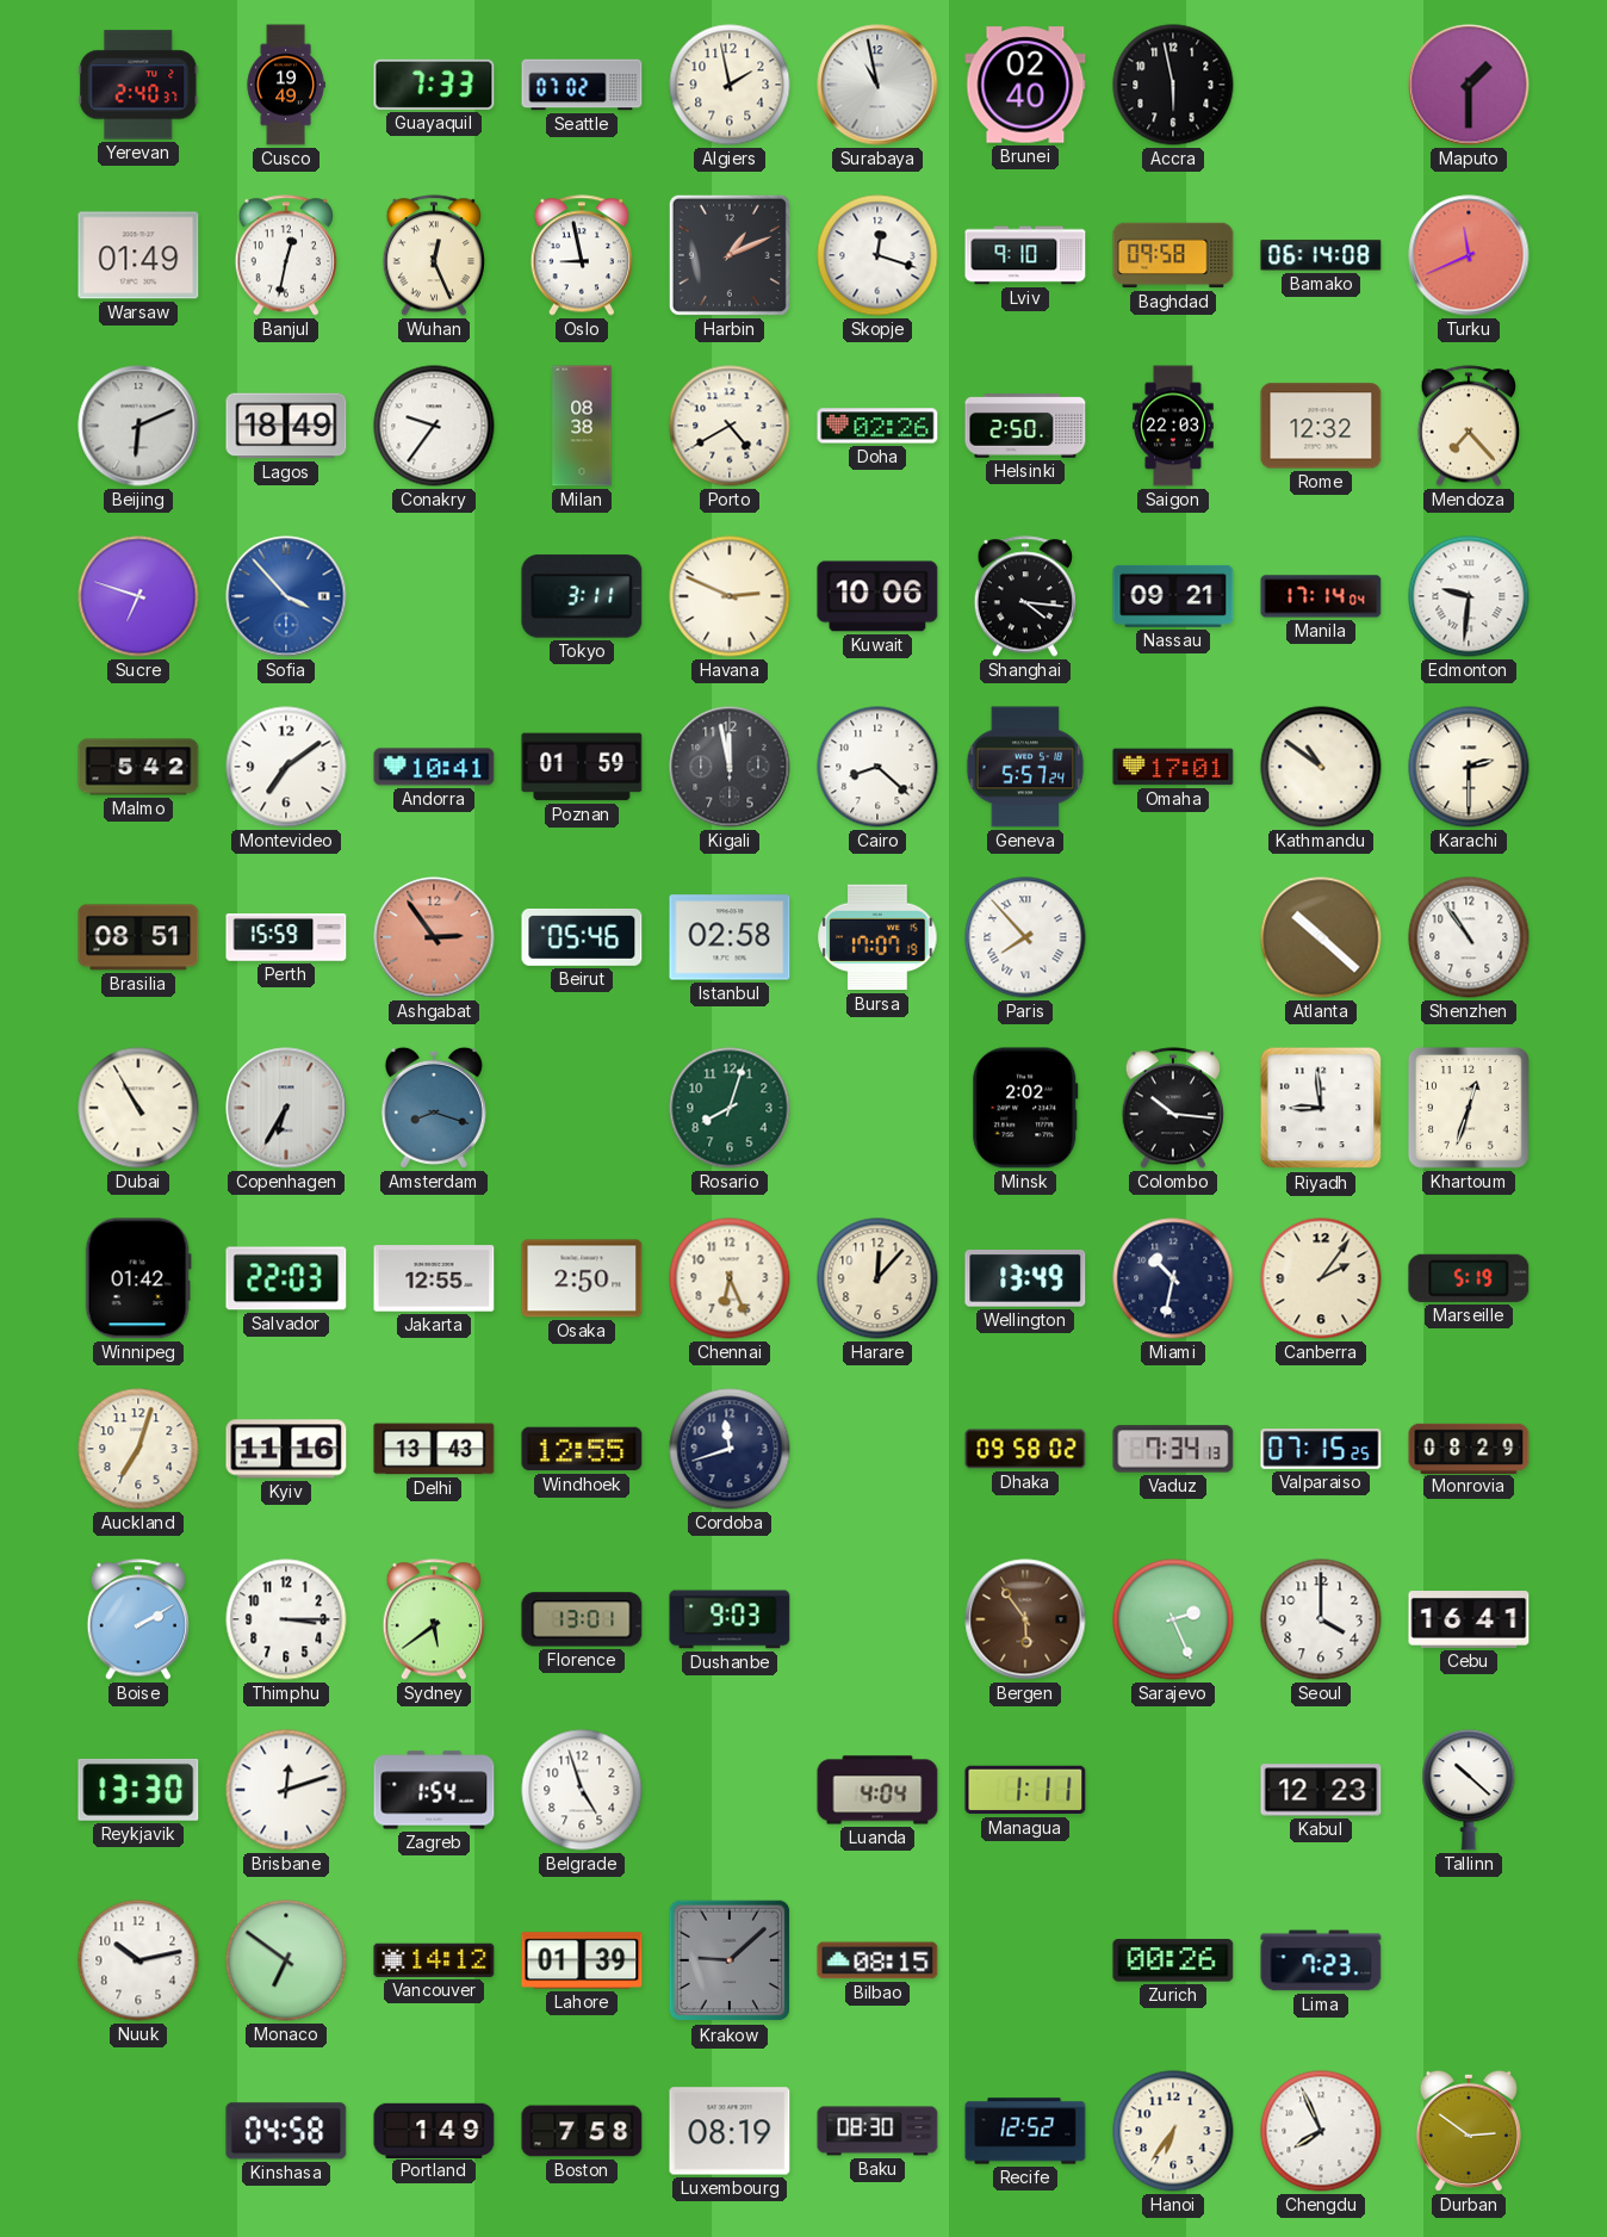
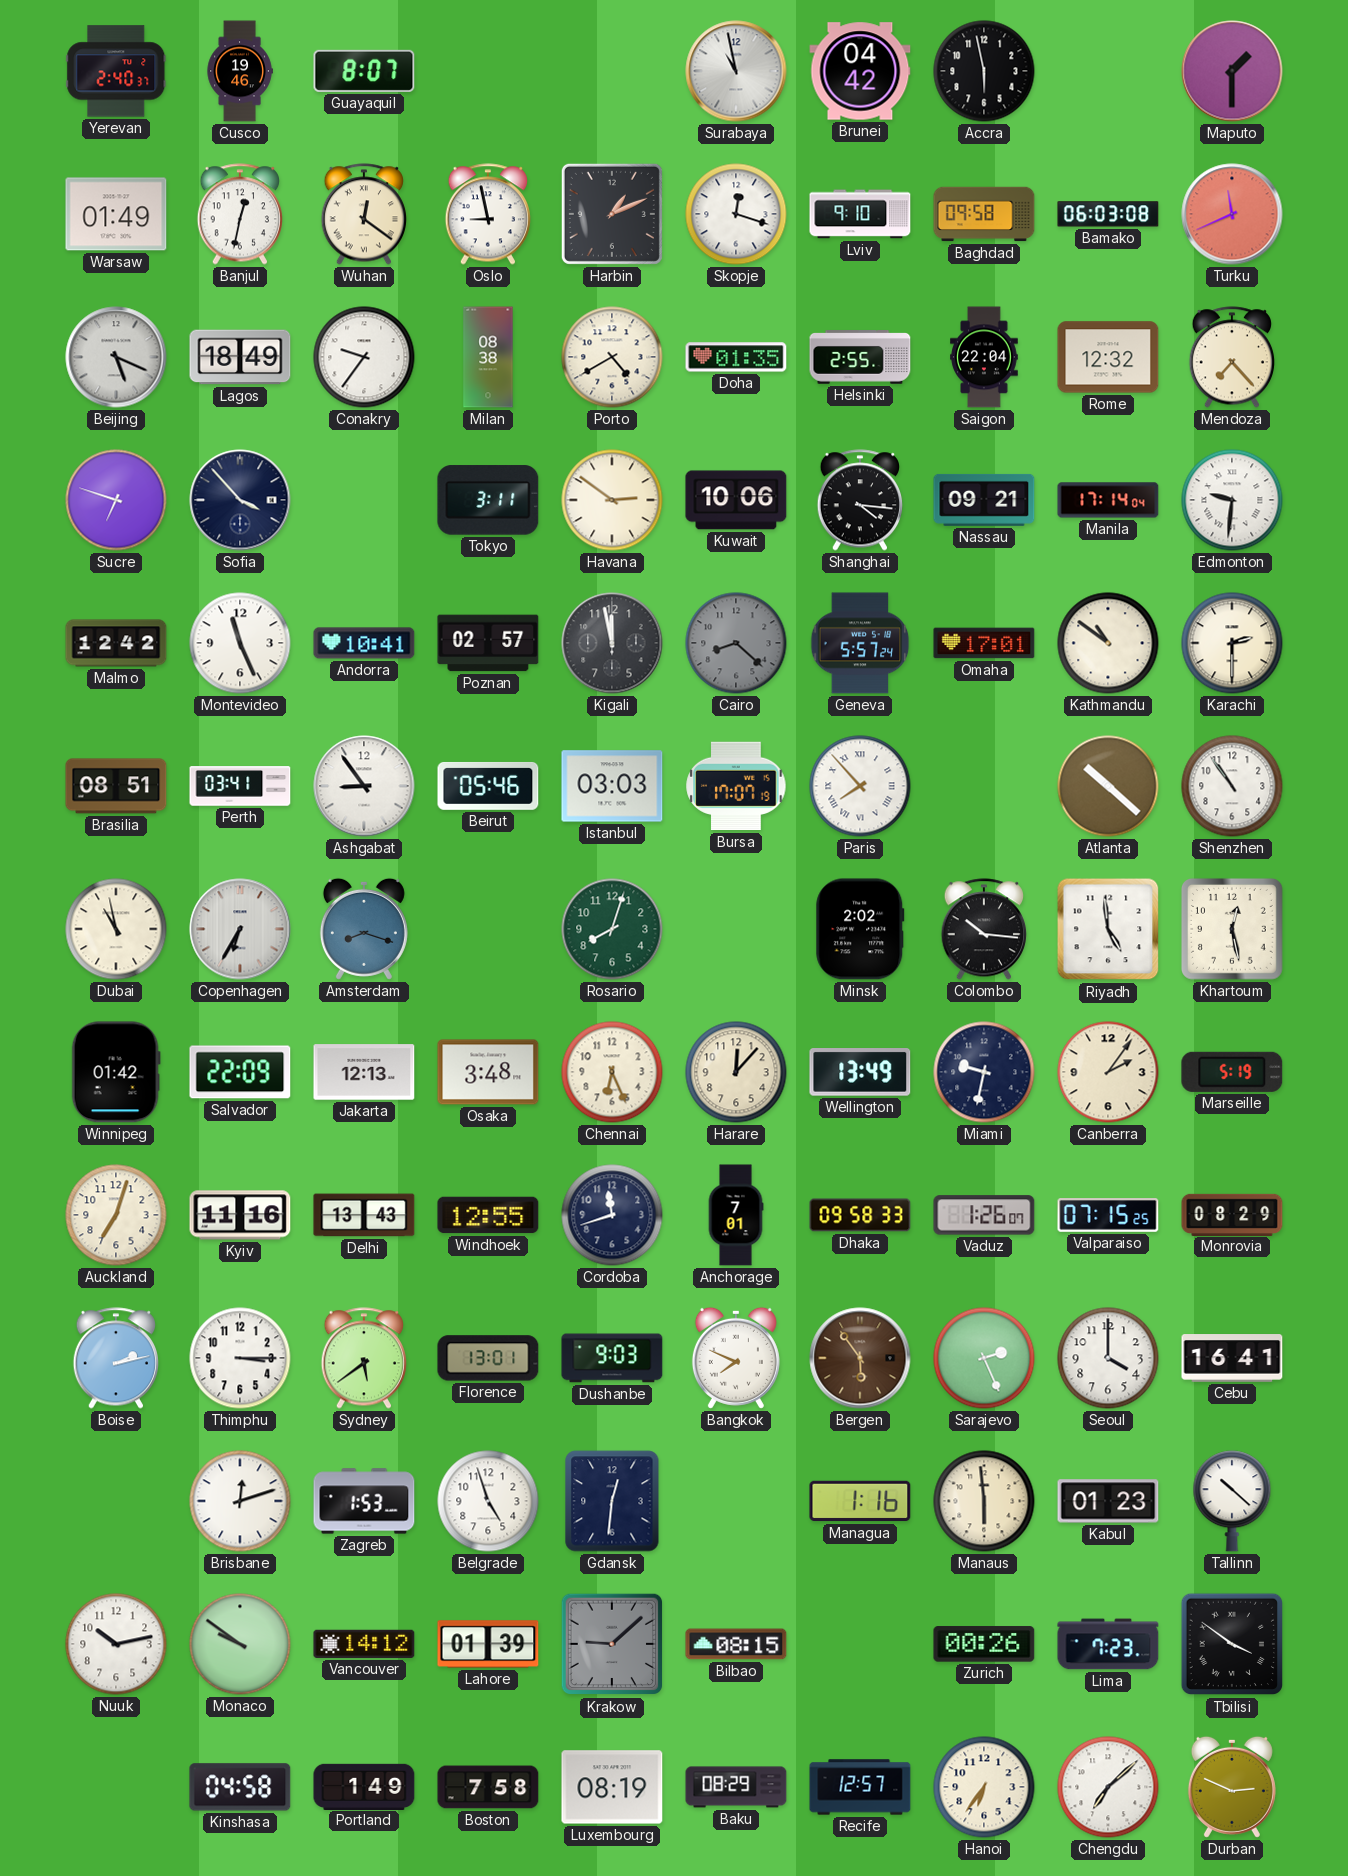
Cusco: 19:49 -> 19:46
Guayaquil: 7:33 -> 8:07
Seattle: 07:02 -> none
Algiers: 1:58 -> none
Brunei: 02:40 -> 04:42
Wuhan: 12:26 -> 12:21
Bamako: 06:14 -> 06:03
Beijing: 6:11 -> 5:19
Doha: 02:26 -> 01:35
Helsinki: 2:50 -> 2:55
Saigon: 22:03 -> 22:04
Sofia dial: blue -> navy
Havana: 2:49 -> 2:51
Malmo: 5:42 -> 12:42
Montevideo: 7:09 -> 11:26
Poznan: 01:59 -> 02:57
Cairo dial: white -> grey
Perth: 15:59 -> 03:41
Ashgabat: 2:54 -> 8:54
Ashgabat dial: salmon -> white
Istanbul: 02:58 -> 03:03
Dubai: 10:55 -> 10:58
Riyadh: 8:59 -> 4:59
Khartoum: 12:33 -> 12:28
Salvador: 22:03 -> 22:09
Jakarta: 12:55 -> 12:13
Osaka: 2:50 -> 3:48
Miami: 10:32 -> 9:32
Anchorage: none -> 7:01
Dhaka: 09:58:02 -> 09:58:33
Vaduz: 7:34 -> 1:26
Boise: 2:10 -> 2:13
Bangkok: none -> 7:49
Reykjavik: 13:30 -> none
Zagreb: 1:54 -> 1:53
Gdansk: none -> 12:31
Luanda: 4:04 -> none
Managua: 1:11 -> 1:16
Manaus: none -> 5:59
Kabul: 12:23 -> 01:23
Monaco: 6:51 -> 9:51
Tbilisi: none -> 3:51
Baku: 08:30 -> 08:29
Recife: 12:52 -> 12:57
Chengdu: 7:56 -> 7:08
Durban: 2:51 -> 2:49
